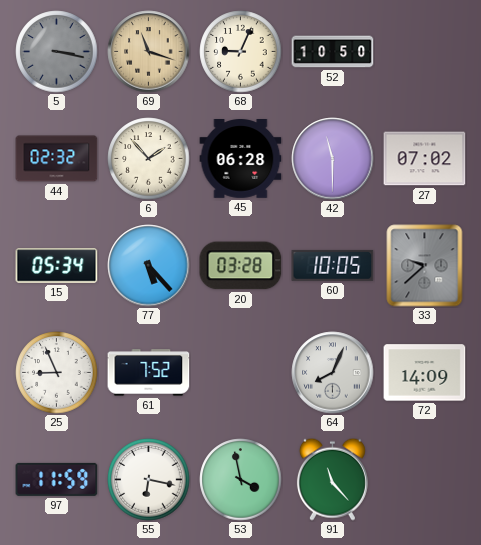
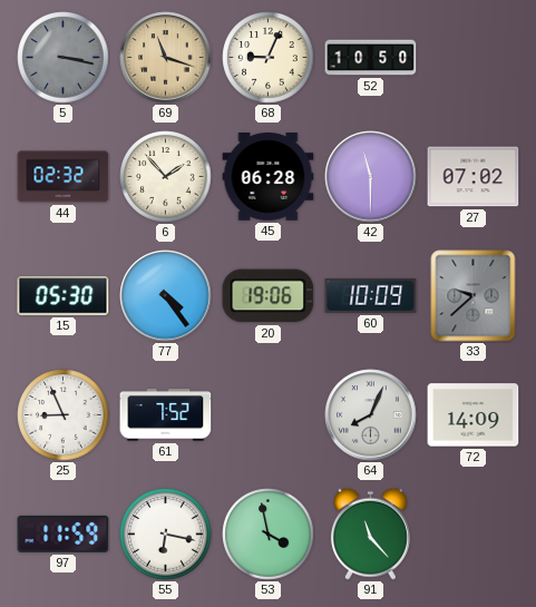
15: 05:34 -> 05:30
77: 5:23 -> 4:24
20: 03:28 -> 19:06
60: 10:05 -> 10:09
